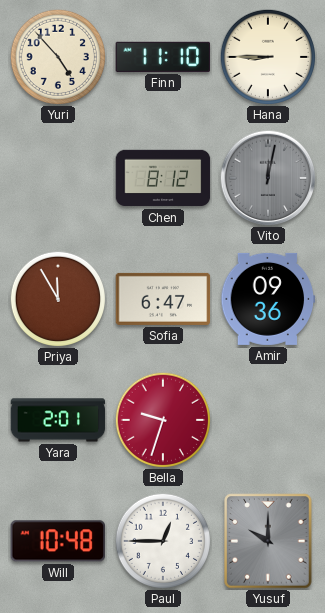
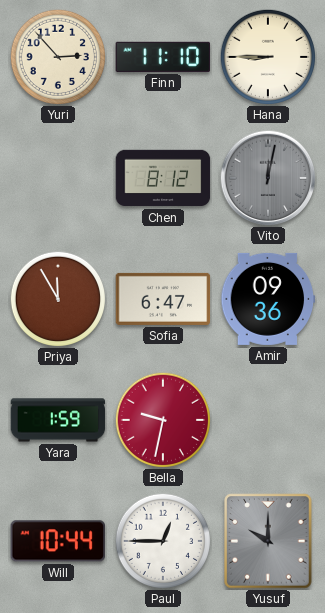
Yuri: 4:53 -> 2:53
Yara: 2:01 -> 1:59
Bella: 9:33 -> 9:32
Will: 10:48 -> 10:44
